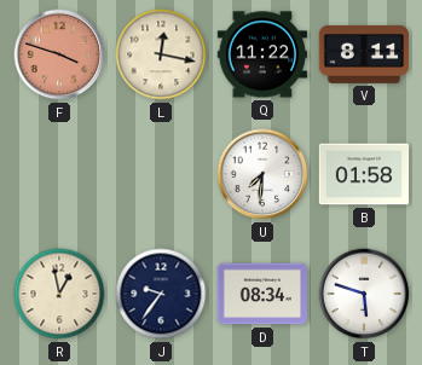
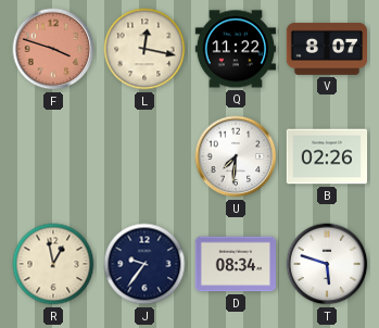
V: 8:11 -> 8:07
B: 01:58 -> 02:26
